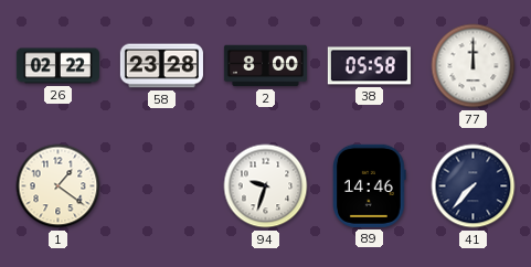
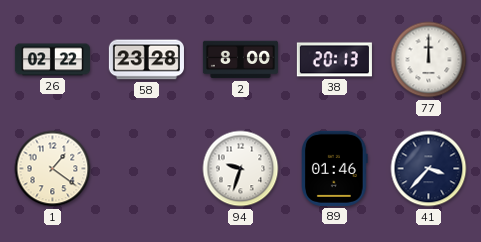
38: 05:58 -> 20:13
89: 14:46 -> 01:46
41: 7:37 -> 3:37
